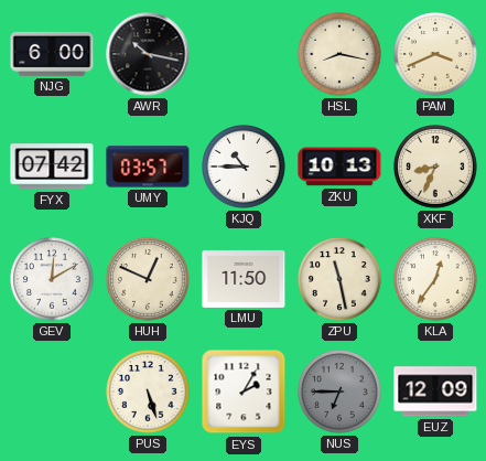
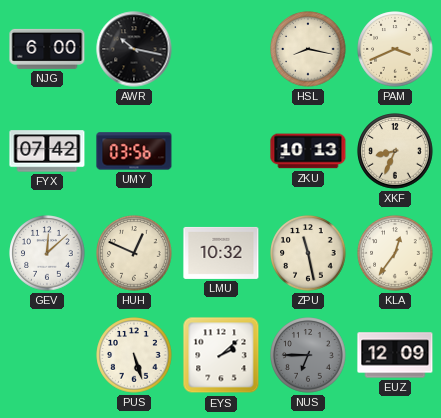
UMY: 03:57 -> 03:56
KJQ: 10:45 -> none
GEV: 12:10 -> 12:08
LMU: 11:50 -> 10:32
EYS: 2:05 -> 2:08
